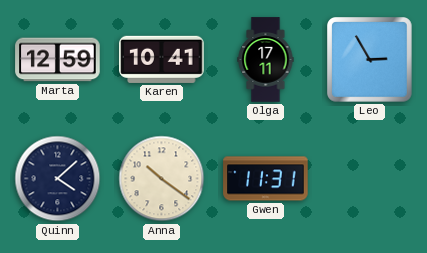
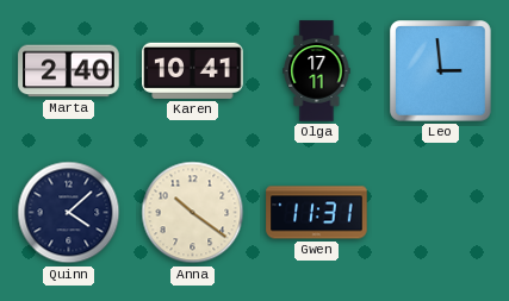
Marta: 12:59 -> 2:40
Leo: 2:55 -> 2:59
